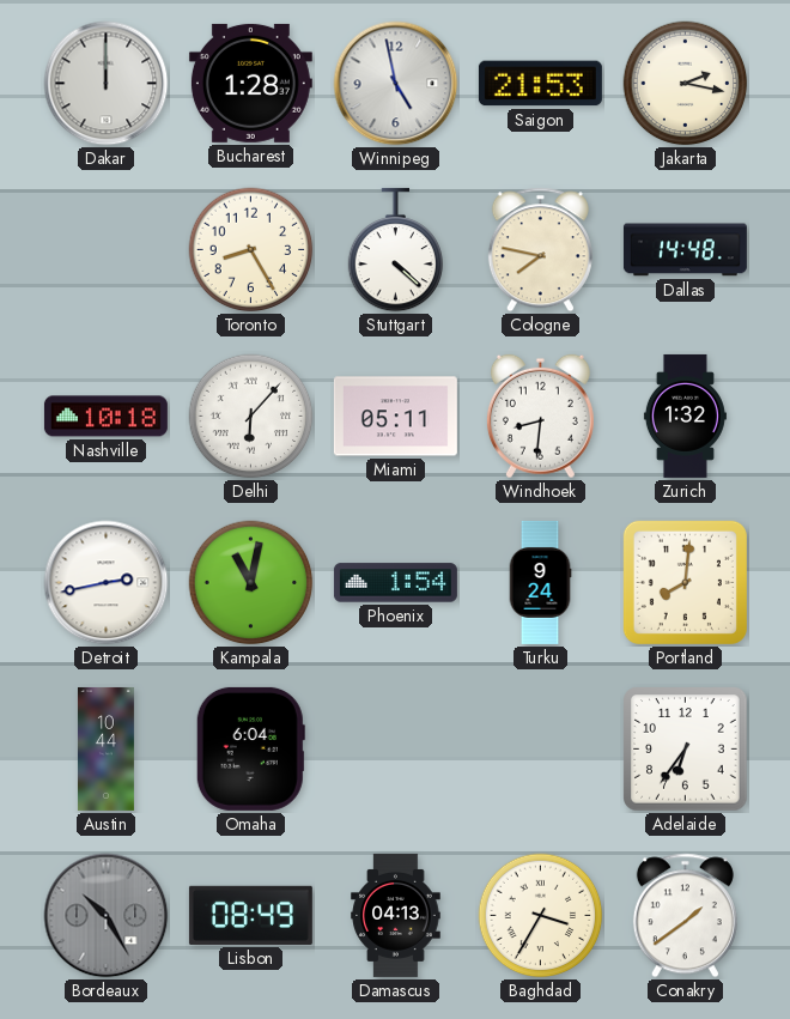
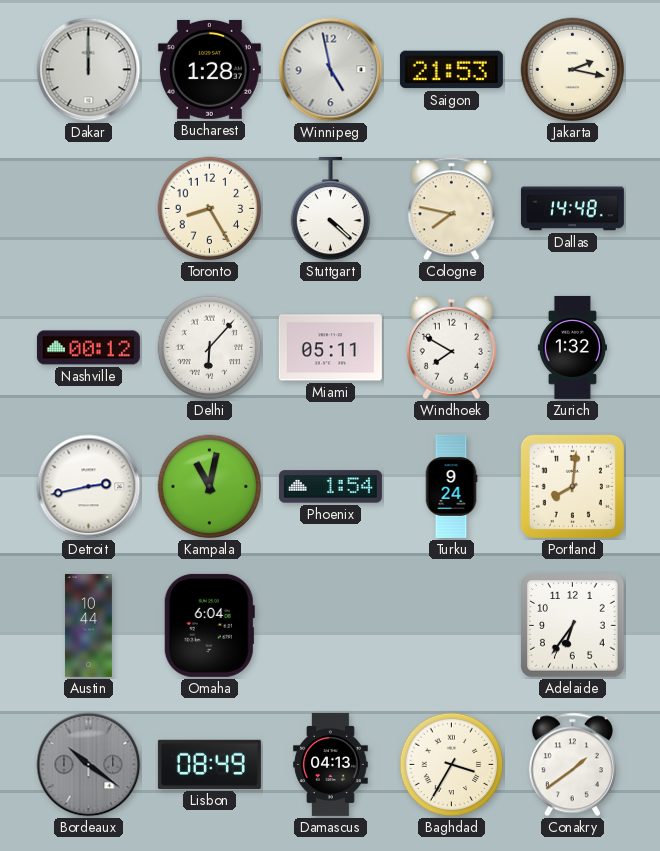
Nashville: 10:18 -> 00:12
Windhoek: 8:31 -> 7:50
Bordeaux: 10:25 -> 10:21
